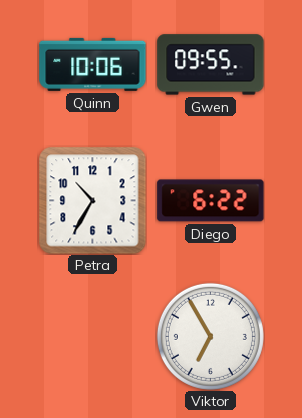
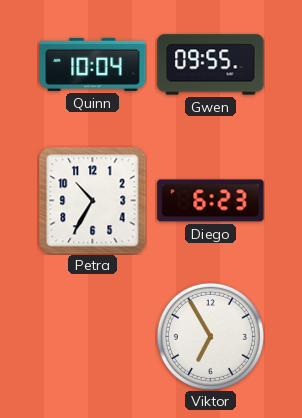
Quinn: 10:06 -> 10:04
Diego: 6:22 -> 6:23
